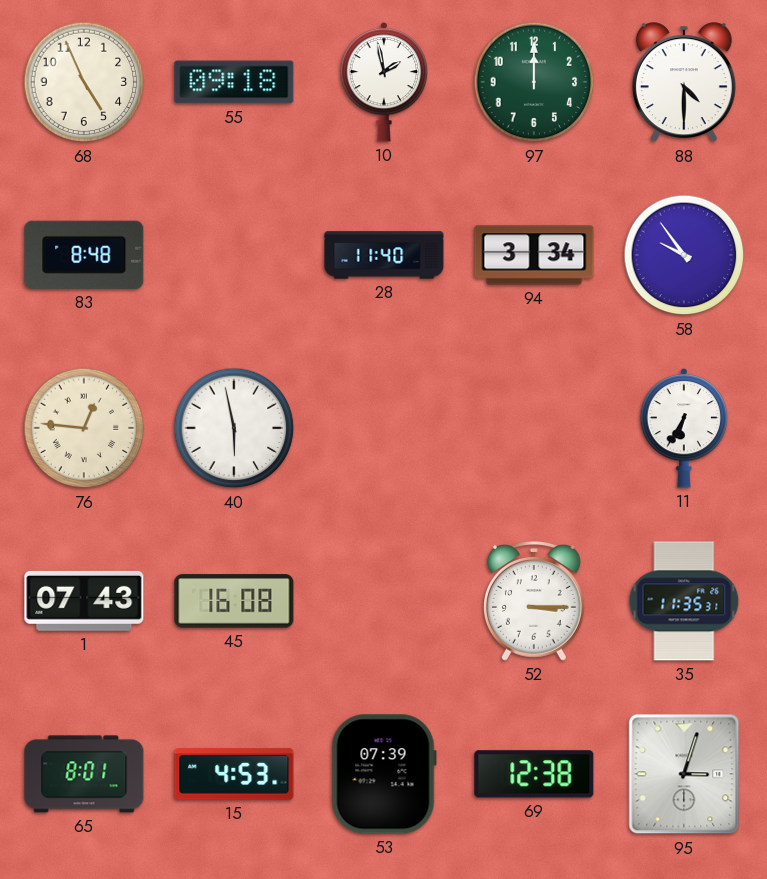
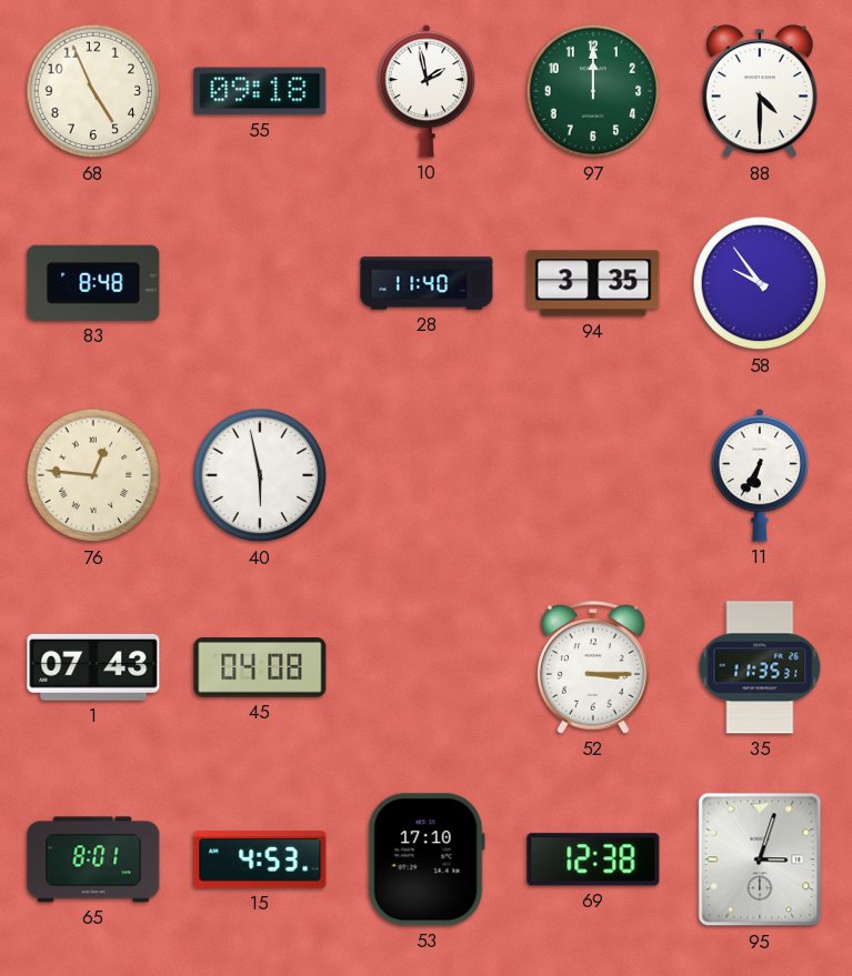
94: 3:34 -> 3:35
45: 16:08 -> 04:08
53: 07:39 -> 17:10
